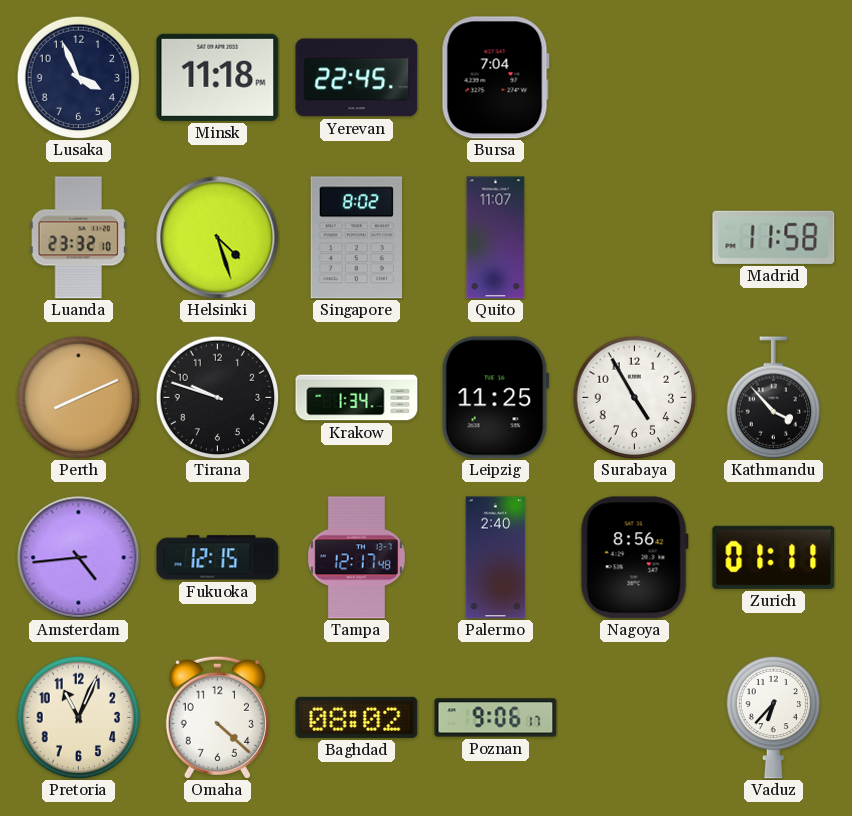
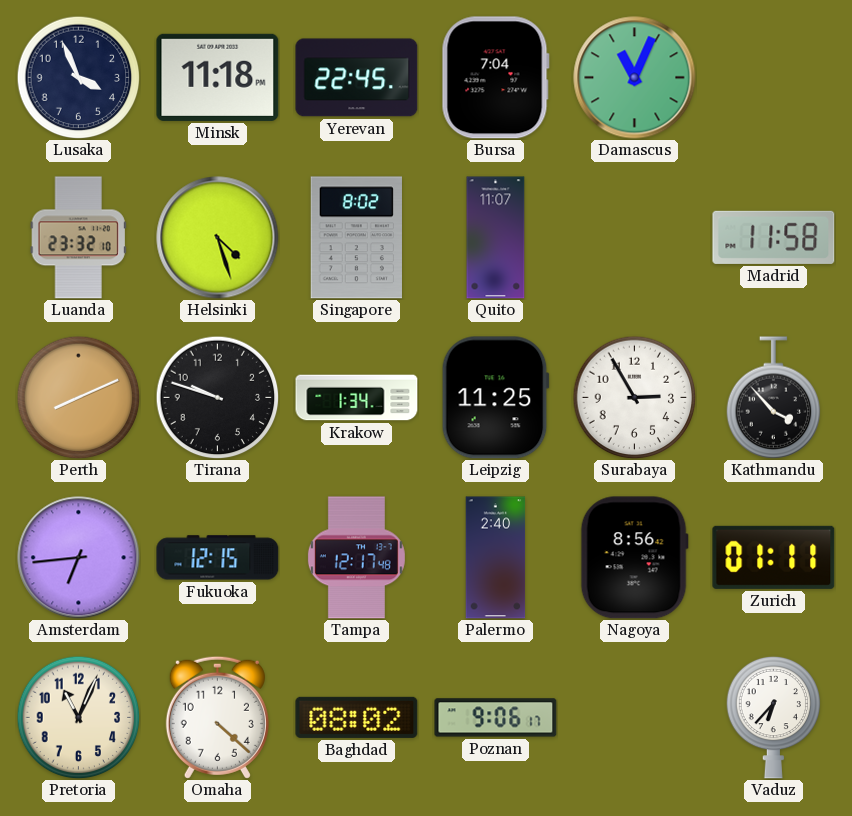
Damascus: none -> 11:04
Surabaya: 4:55 -> 2:55
Amsterdam: 4:44 -> 6:44
